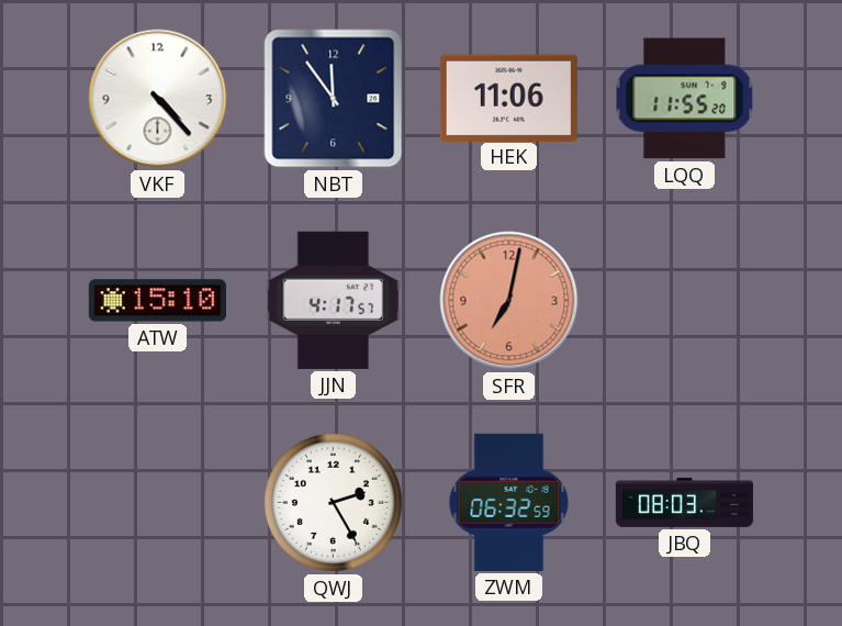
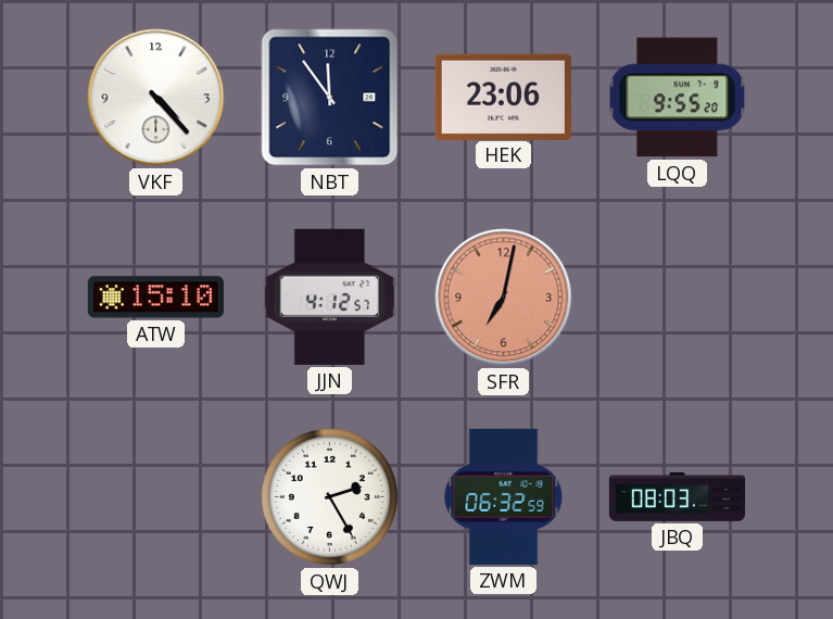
HEK: 11:06 -> 23:06
LQQ: 11:55 -> 9:55
JJN: 4:17 -> 4:12
